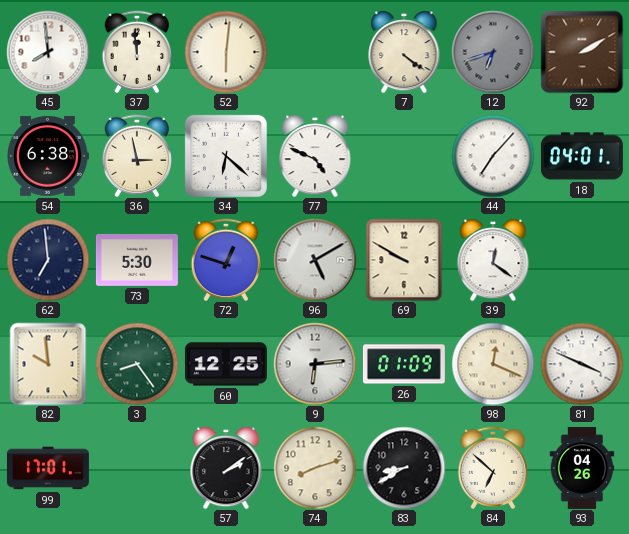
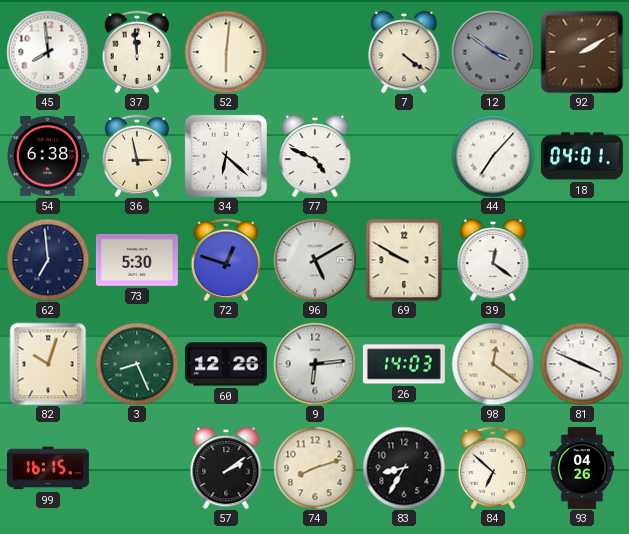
12: 6:42 -> 3:51
82: 9:59 -> 10:03
3: 8:24 -> 8:26
60: 12:25 -> 12:26
26: 01:09 -> 14:03
98: 12:19 -> 12:21
99: 17:01 -> 16:15
83: 8:40 -> 8:35
